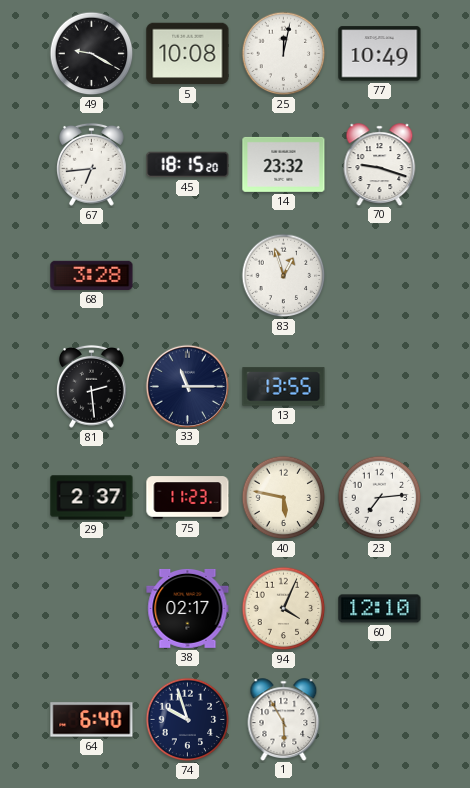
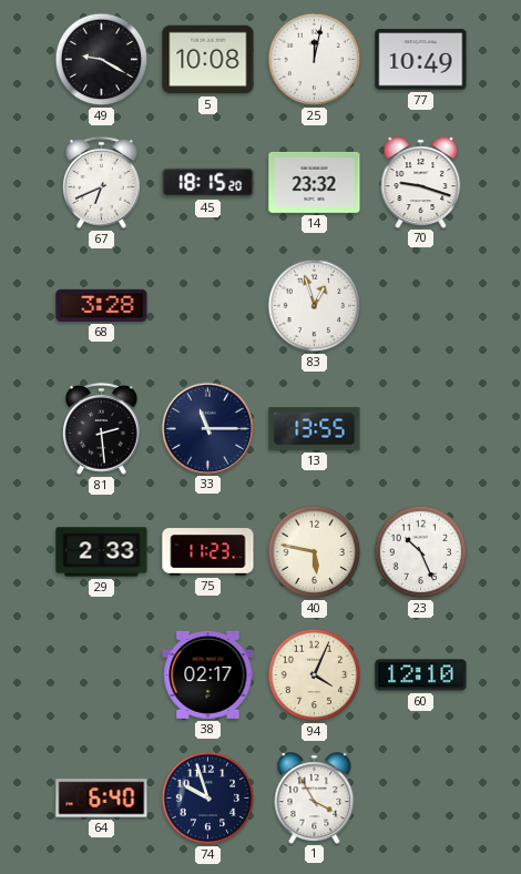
67: 6:44 -> 6:41
29: 2:37 -> 2:33
23: 7:14 -> 10:26
1: 5:55 -> 3:55
